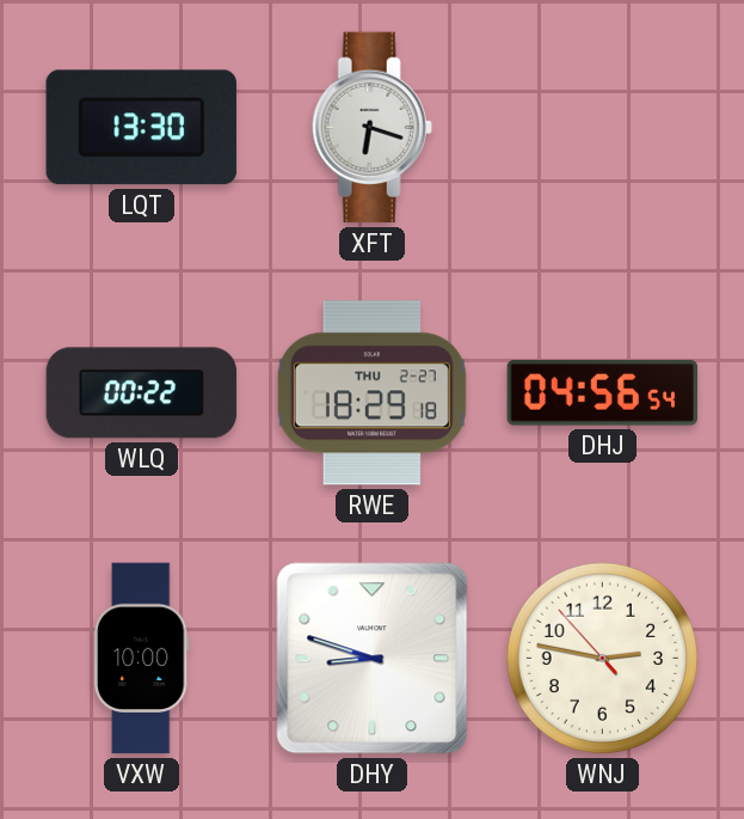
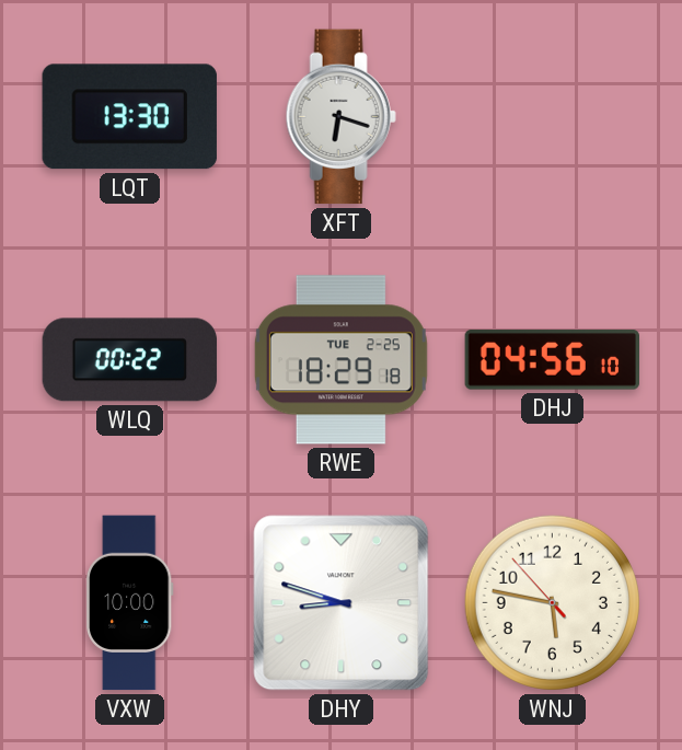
RWE date: THU 2-27 -> TUE 2-25
DHJ: 04:56:54 -> 04:56:10
WNJ: 2:46 -> 5:46
